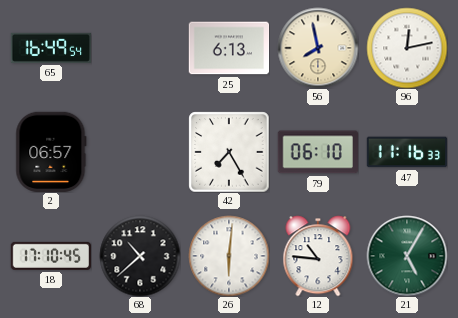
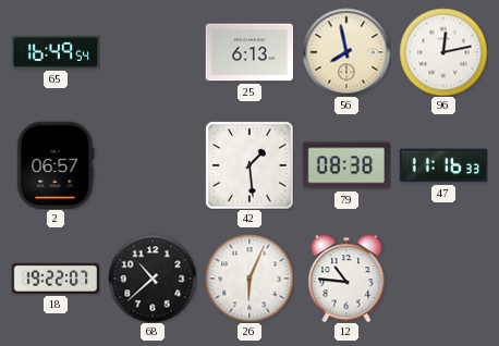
42: 7:25 -> 1:29
79: 06:10 -> 08:38
18: 17:10 -> 19:22
26: 6:01 -> 6:04
21: 5:05 -> none
